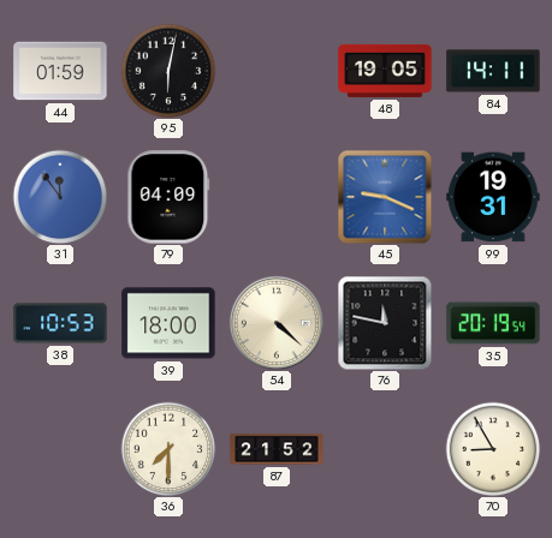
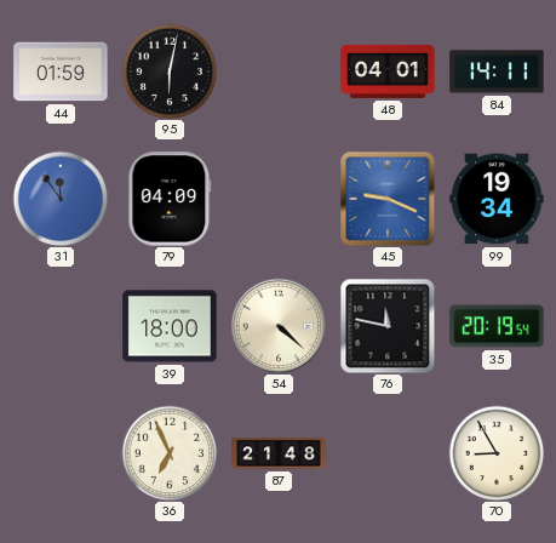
48: 19:05 -> 04:01
99: 19:31 -> 19:34
38: 10:53 -> none
36: 7:30 -> 6:56
87: 21:52 -> 21:48
